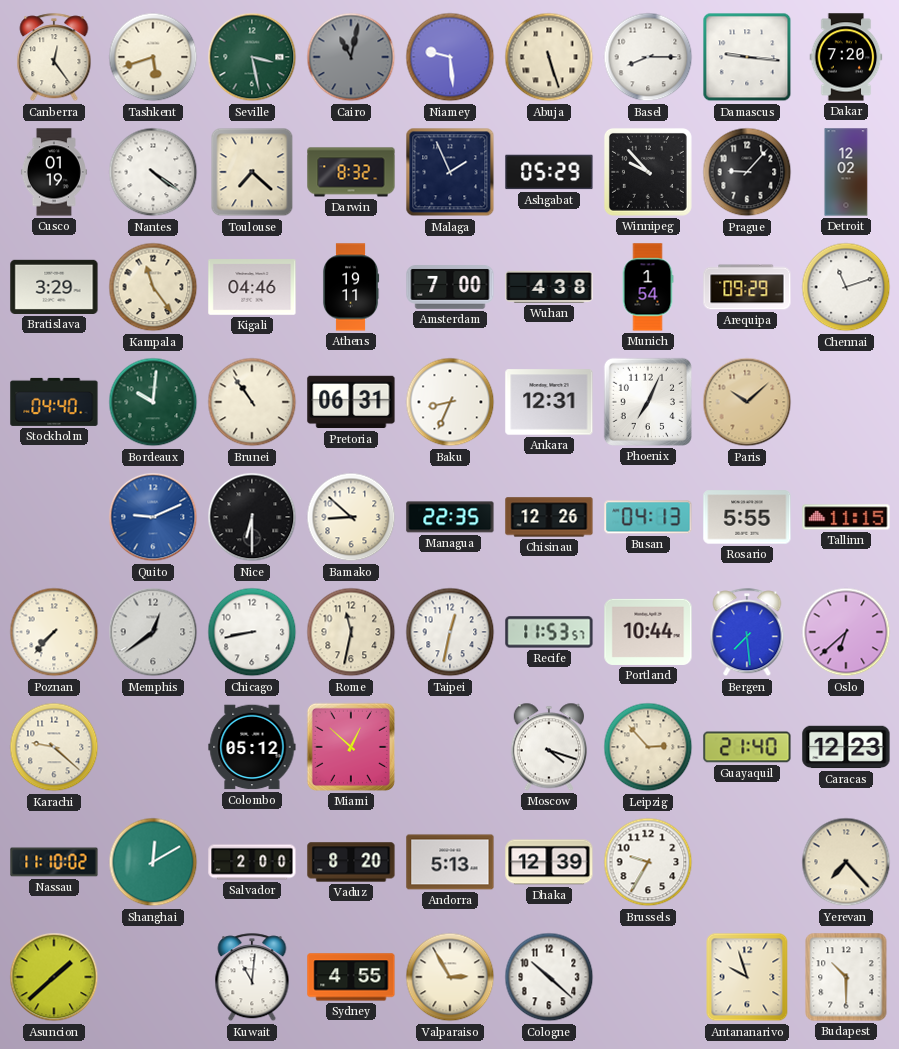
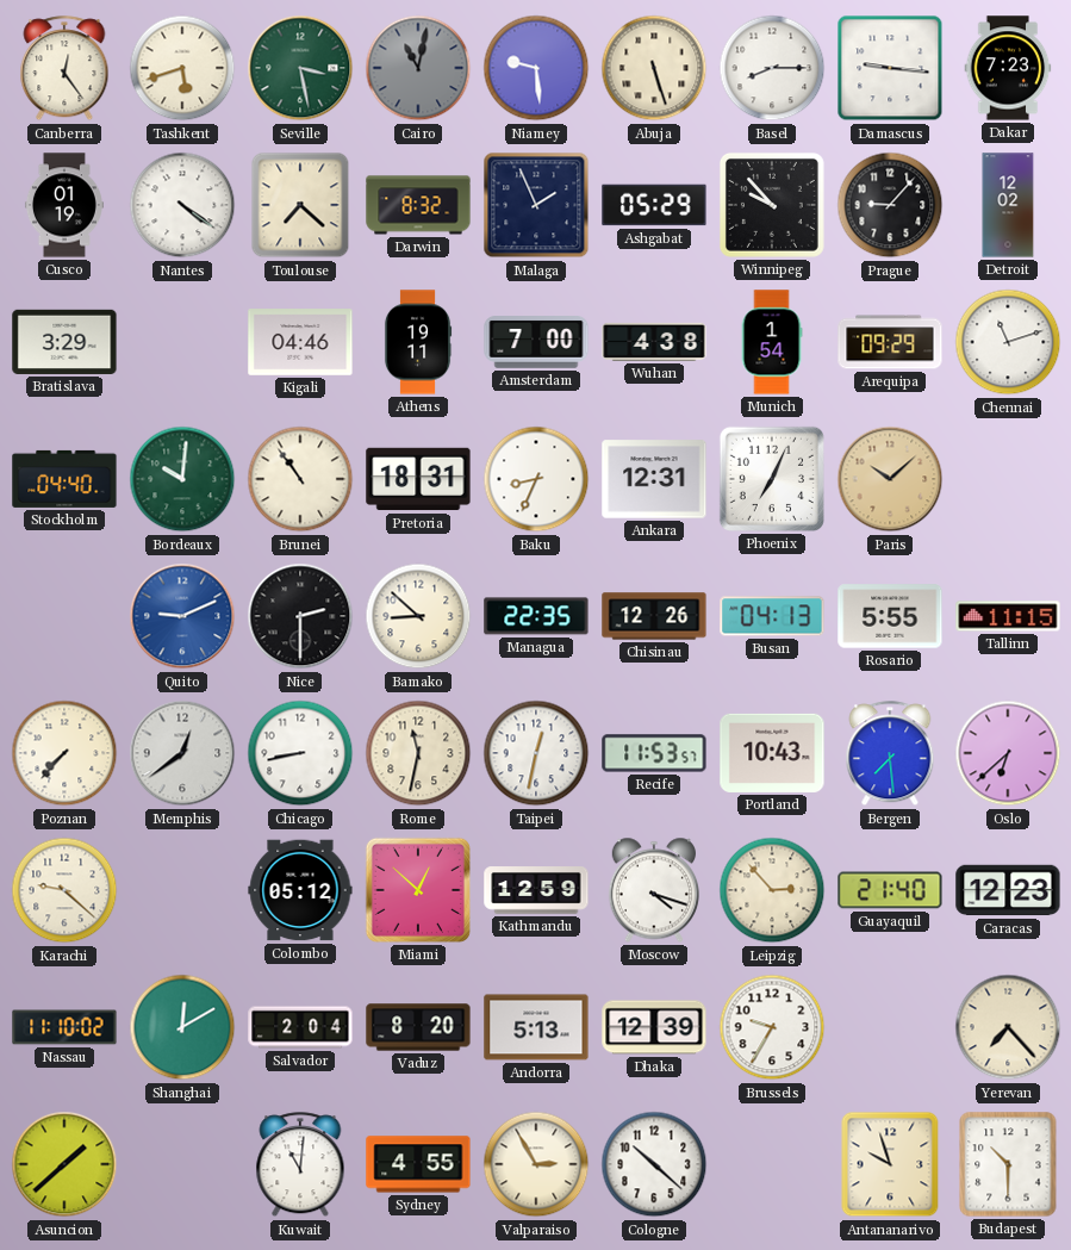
Dakar: 7:20 -> 7:23
Kampala: 11:24 -> none
Pretoria: 06:31 -> 18:31
Nice: 6:30 -> 2:30
Portland: 10:44 -> 10:43
Kathmandu: none -> 12:59
Salvador: 2:00 -> 2:04
